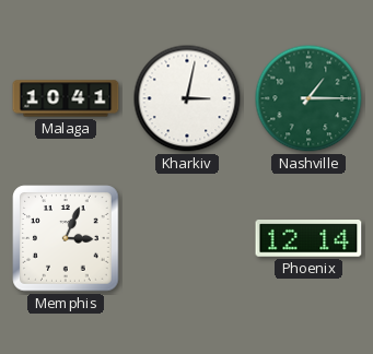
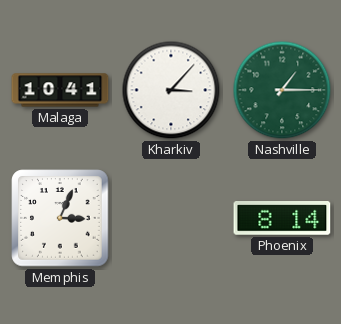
Kharkiv: 3:02 -> 3:07
Phoenix: 12:14 -> 8:14
